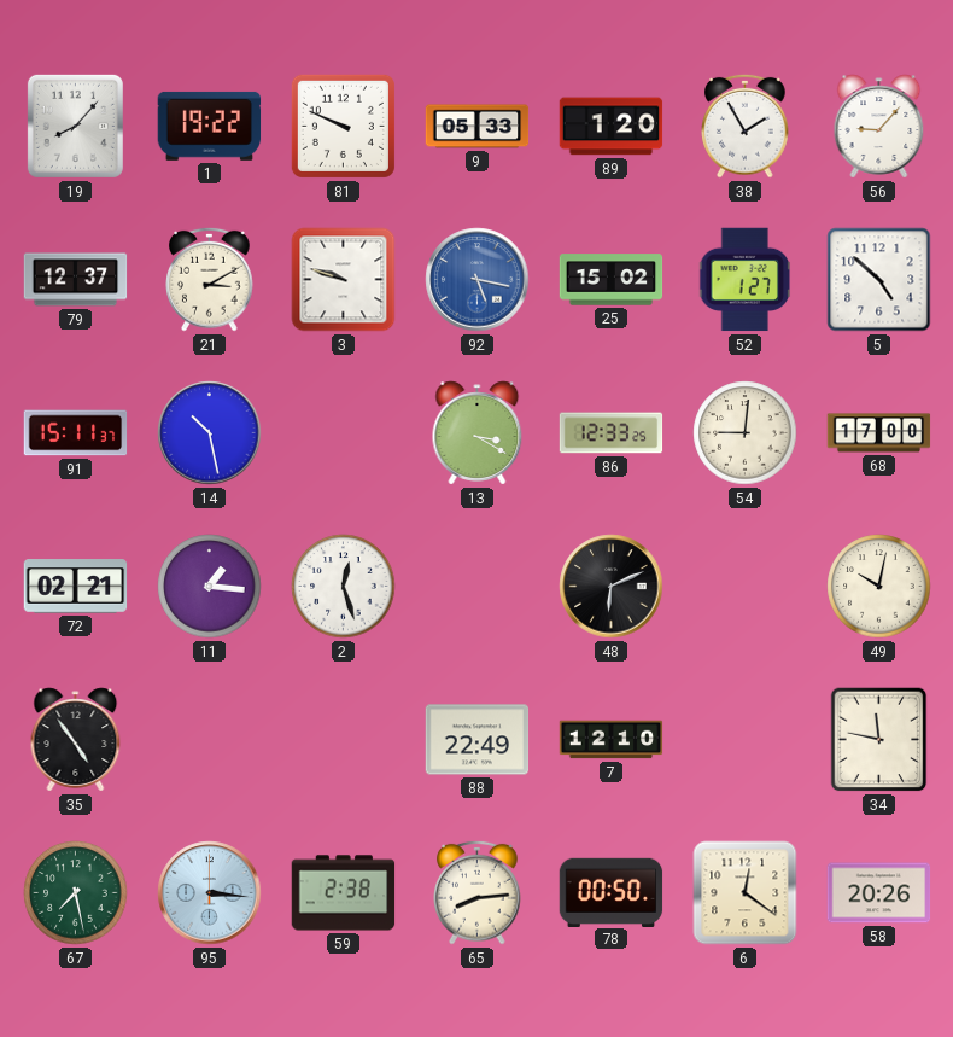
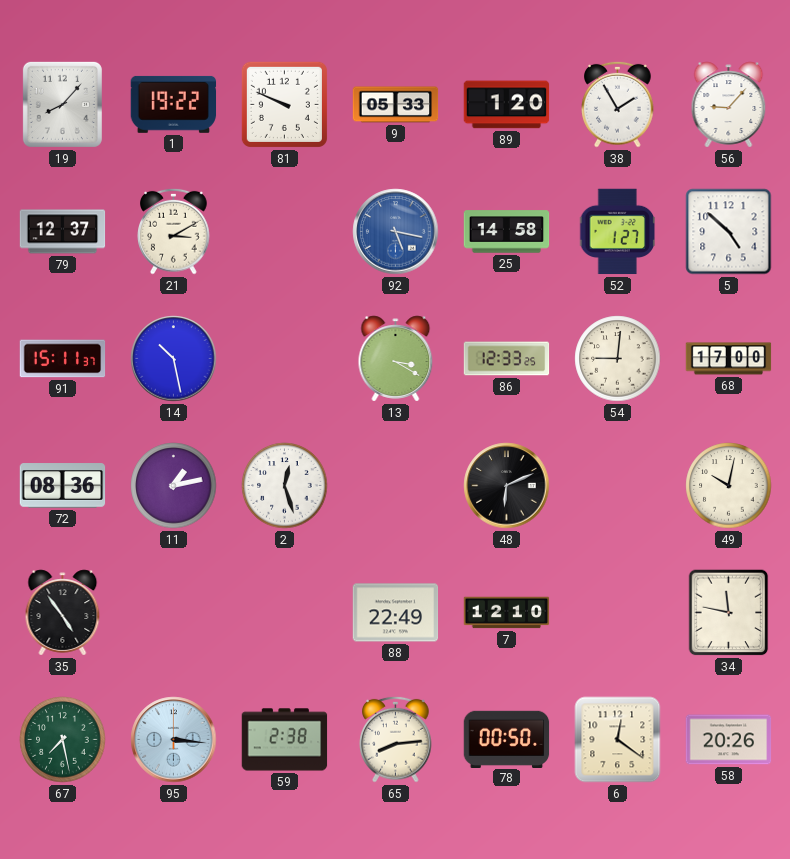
3: 9:48 -> none
25: 15:02 -> 14:58
72: 02:21 -> 08:36
11: 1:16 -> 1:13
